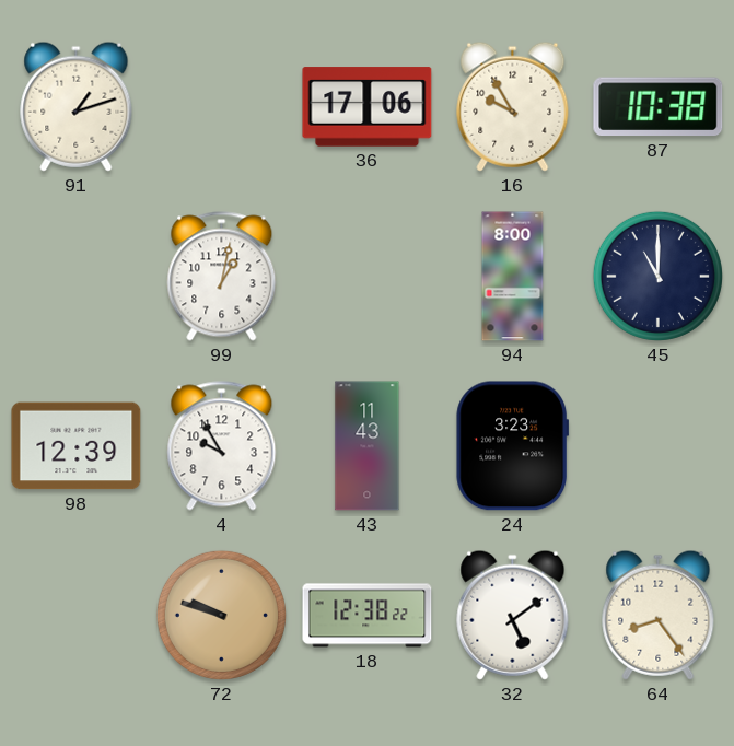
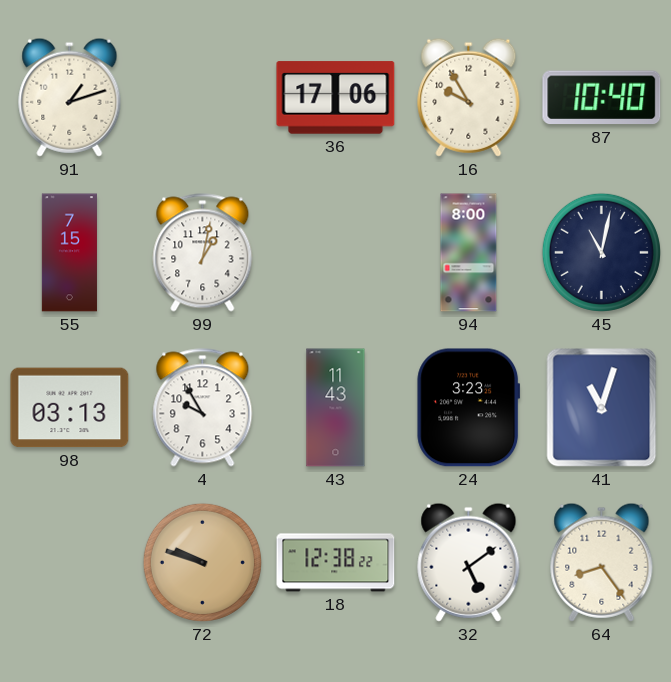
87: 10:38 -> 10:40
55: none -> 7:15
45: 11:00 -> 11:02
98: 12:39 -> 03:13
41: none -> 11:03
